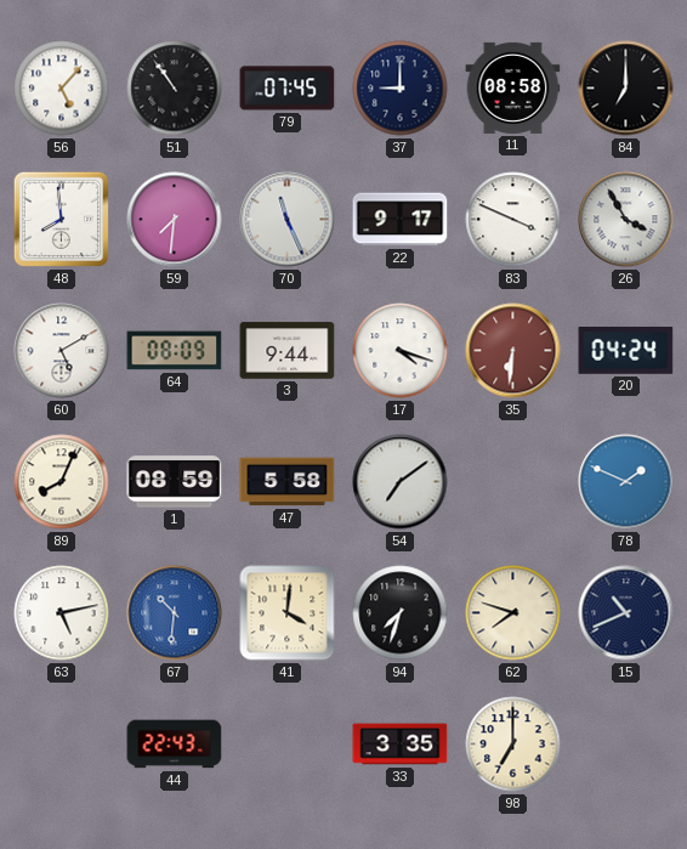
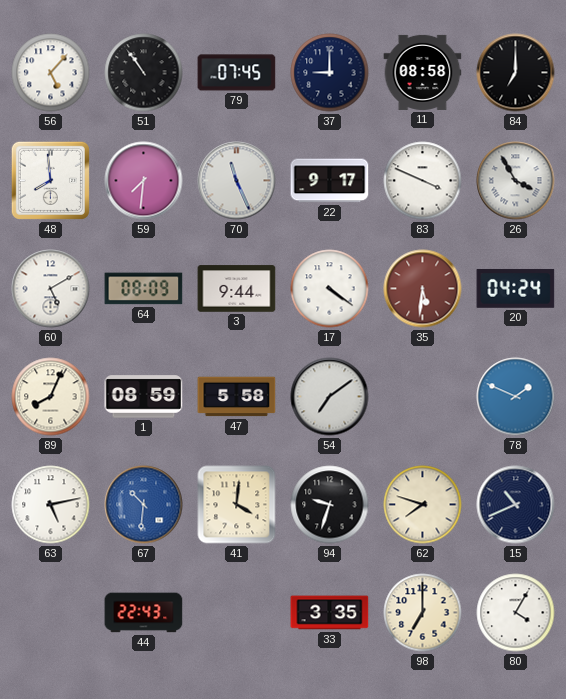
17: 4:18 -> 4:21
35: 6:31 -> 5:31
94: 7:33 -> 9:33
80: none -> 4:05
